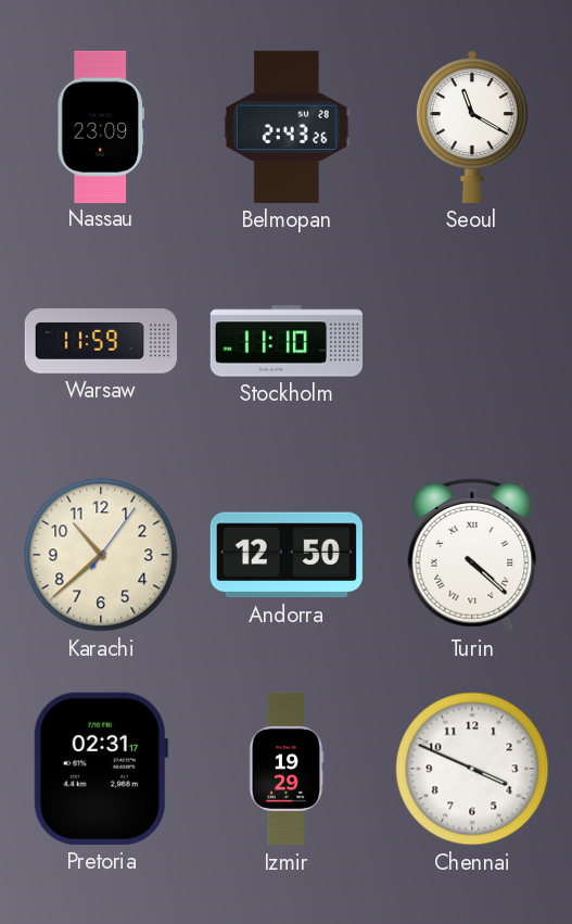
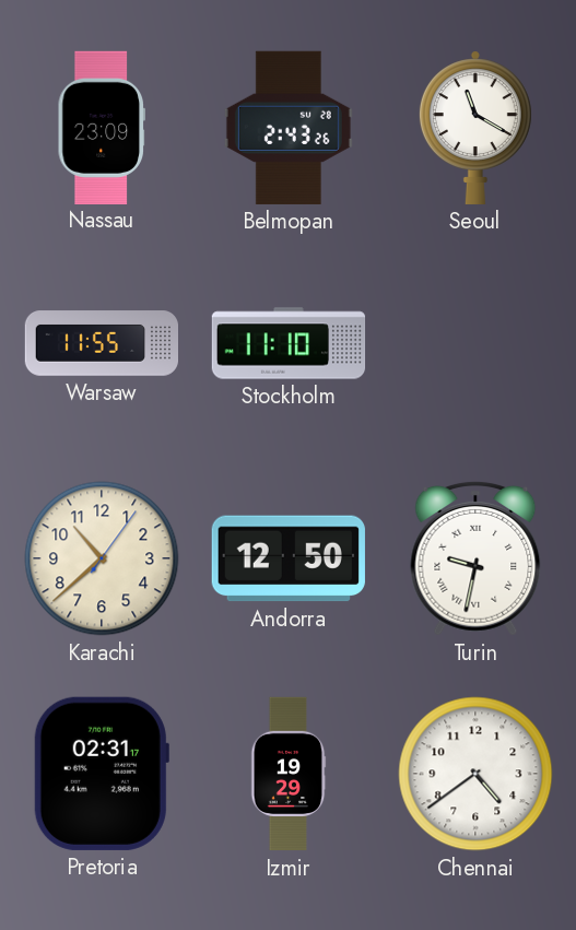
Warsaw: 11:59 -> 11:55
Turin: 4:22 -> 9:32
Chennai: 3:49 -> 4:39
